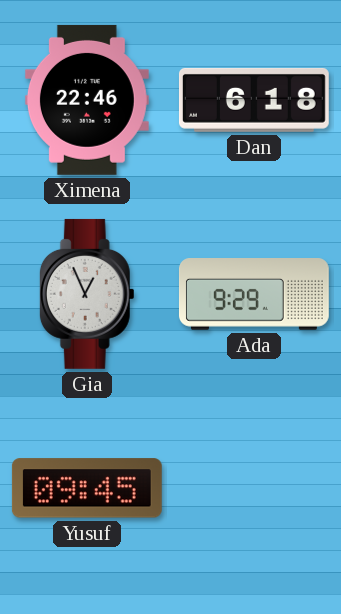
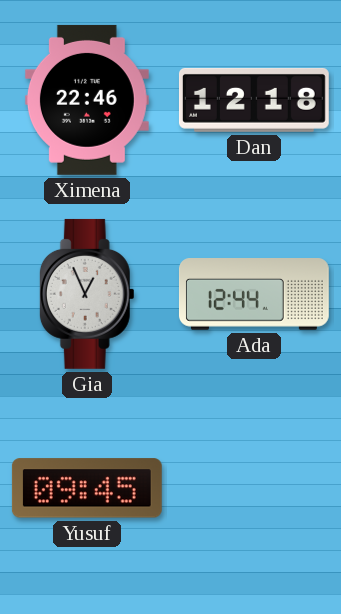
Dan: 6:18 -> 12:18
Ada: 9:29 -> 12:44
